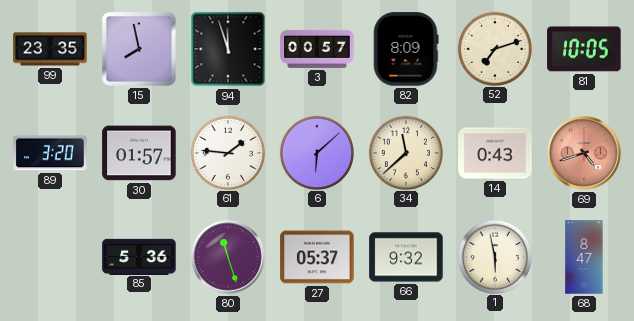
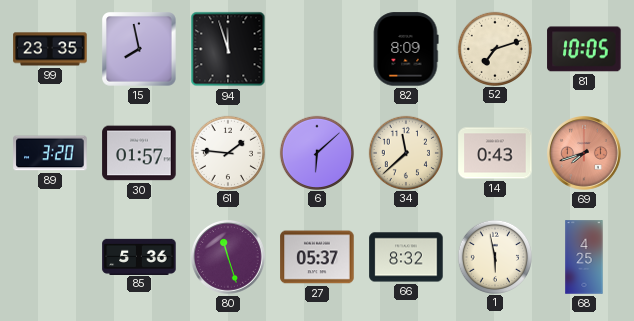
3: 00:57 -> none
69: 4:42 -> 7:42
66: 9:32 -> 8:32
68: 8:47 -> 4:25
